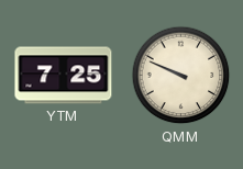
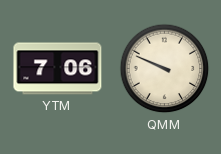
YTM: 7:25 -> 7:06
